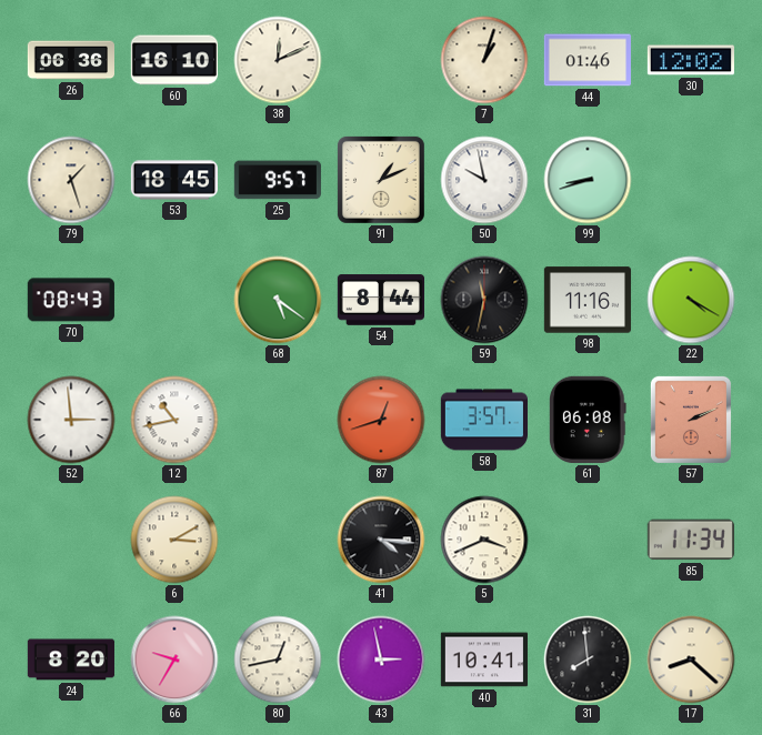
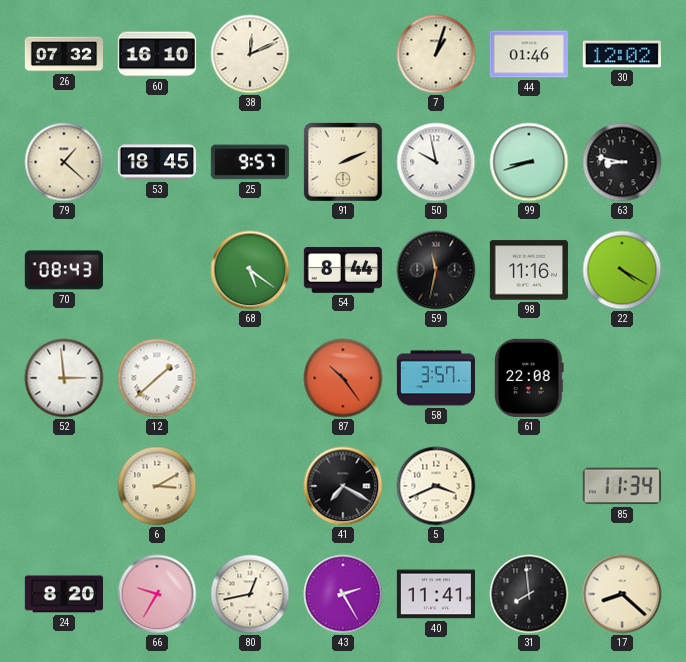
26: 06:36 -> 07:32
79: 1:27 -> 1:22
91: 1:11 -> 2:11
63: none -> 8:47
12: 10:43 -> 1:38
87: 12:42 -> 10:24
61: 06:08 -> 22:08
57: 2:11 -> none
41: 4:16 -> 7:20
43: 2:58 -> 2:25
40: 10:41 -> 11:41
